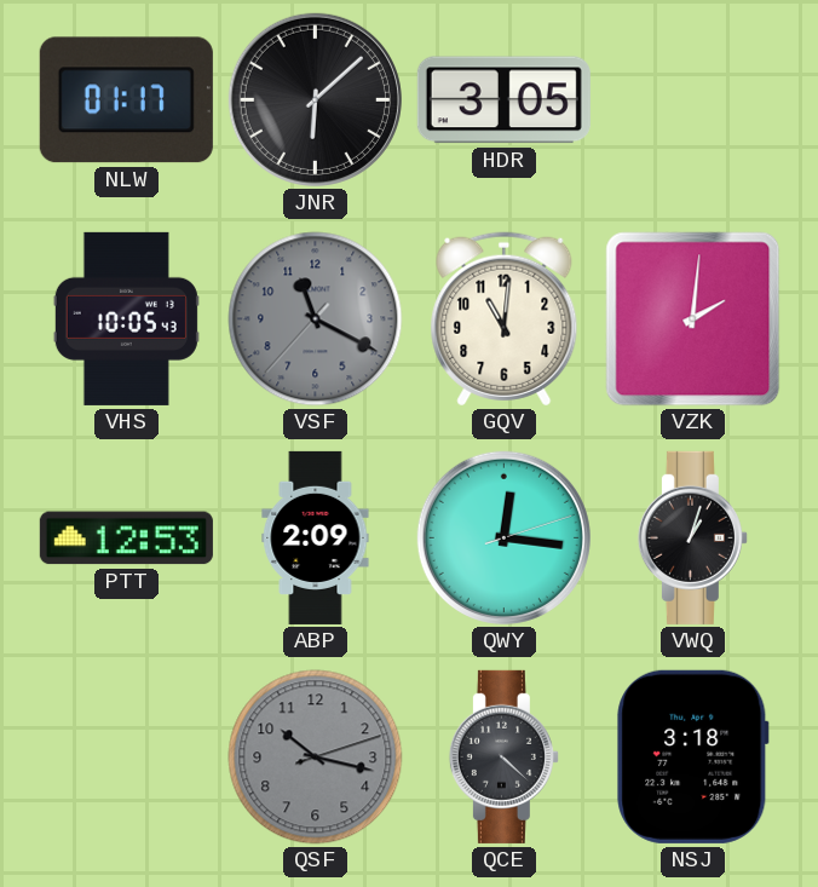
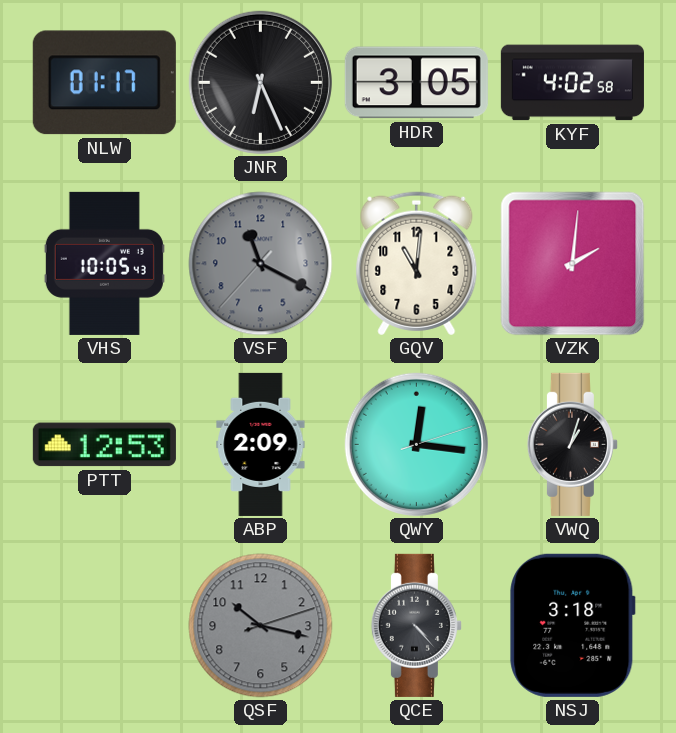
JNR: 6:08 -> 6:26
KYF: none -> 4:02
QCE: 4:22 -> 4:23
